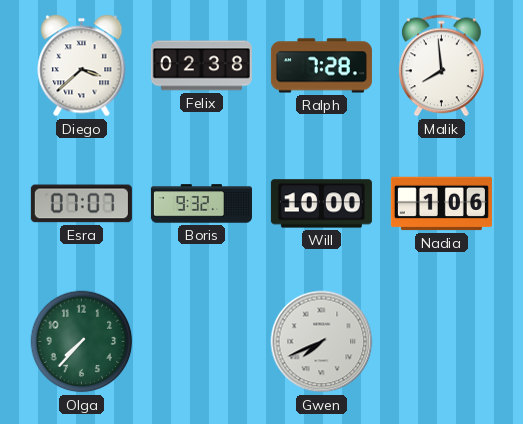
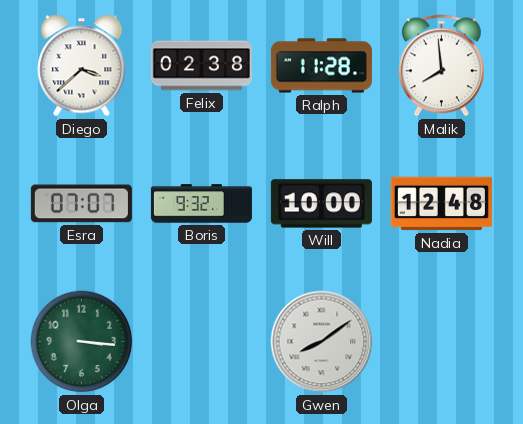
Ralph: 7:28 -> 11:28
Nadia: 1:06 -> 12:48
Olga: 7:37 -> 3:16
Gwen: 7:41 -> 8:09
